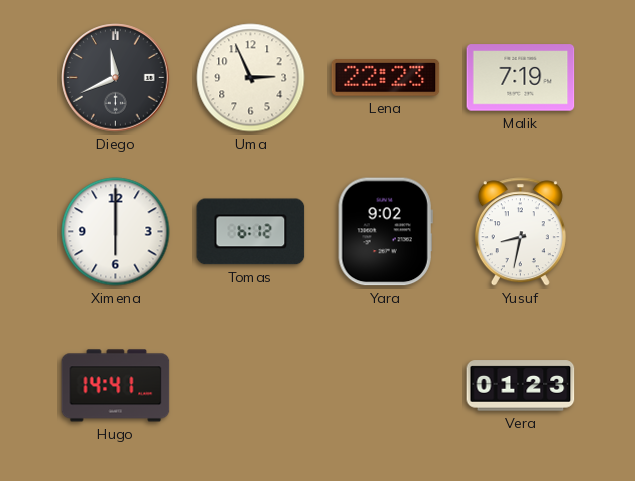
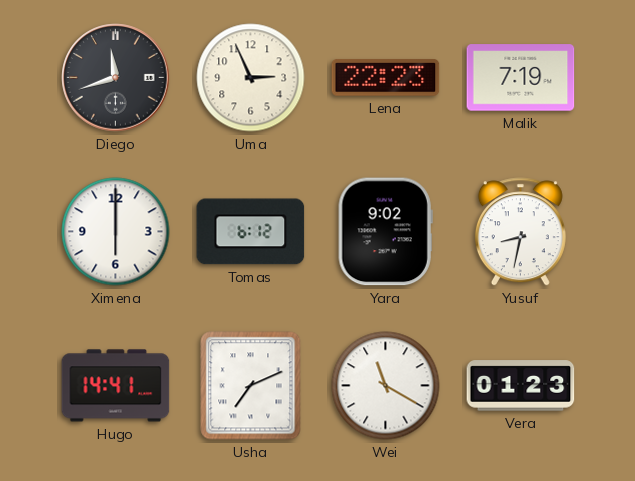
Diego: 11:41 -> 11:42
Usha: none -> 7:11
Wei: none -> 11:20
